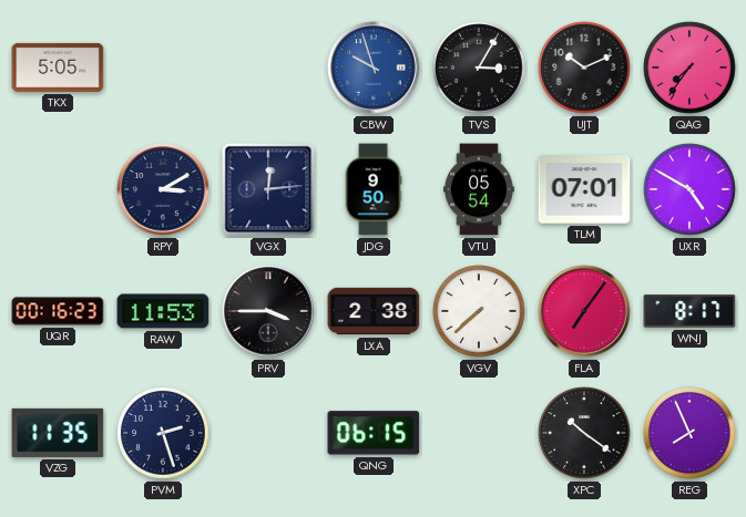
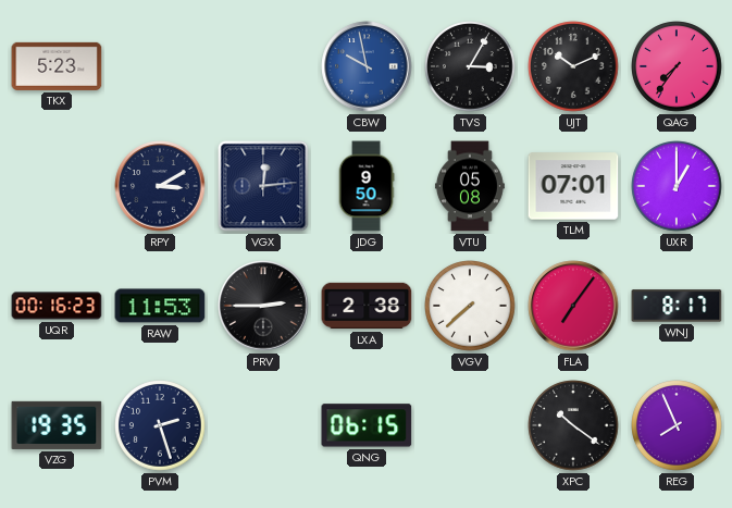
TKX: 5:05 -> 5:23
CBW: 9:57 -> 9:58
VTU: 05:54 -> 05:08
UXR: 4:50 -> 1:00
PRV: 3:45 -> 2:45
VZG: 11:35 -> 19:35
